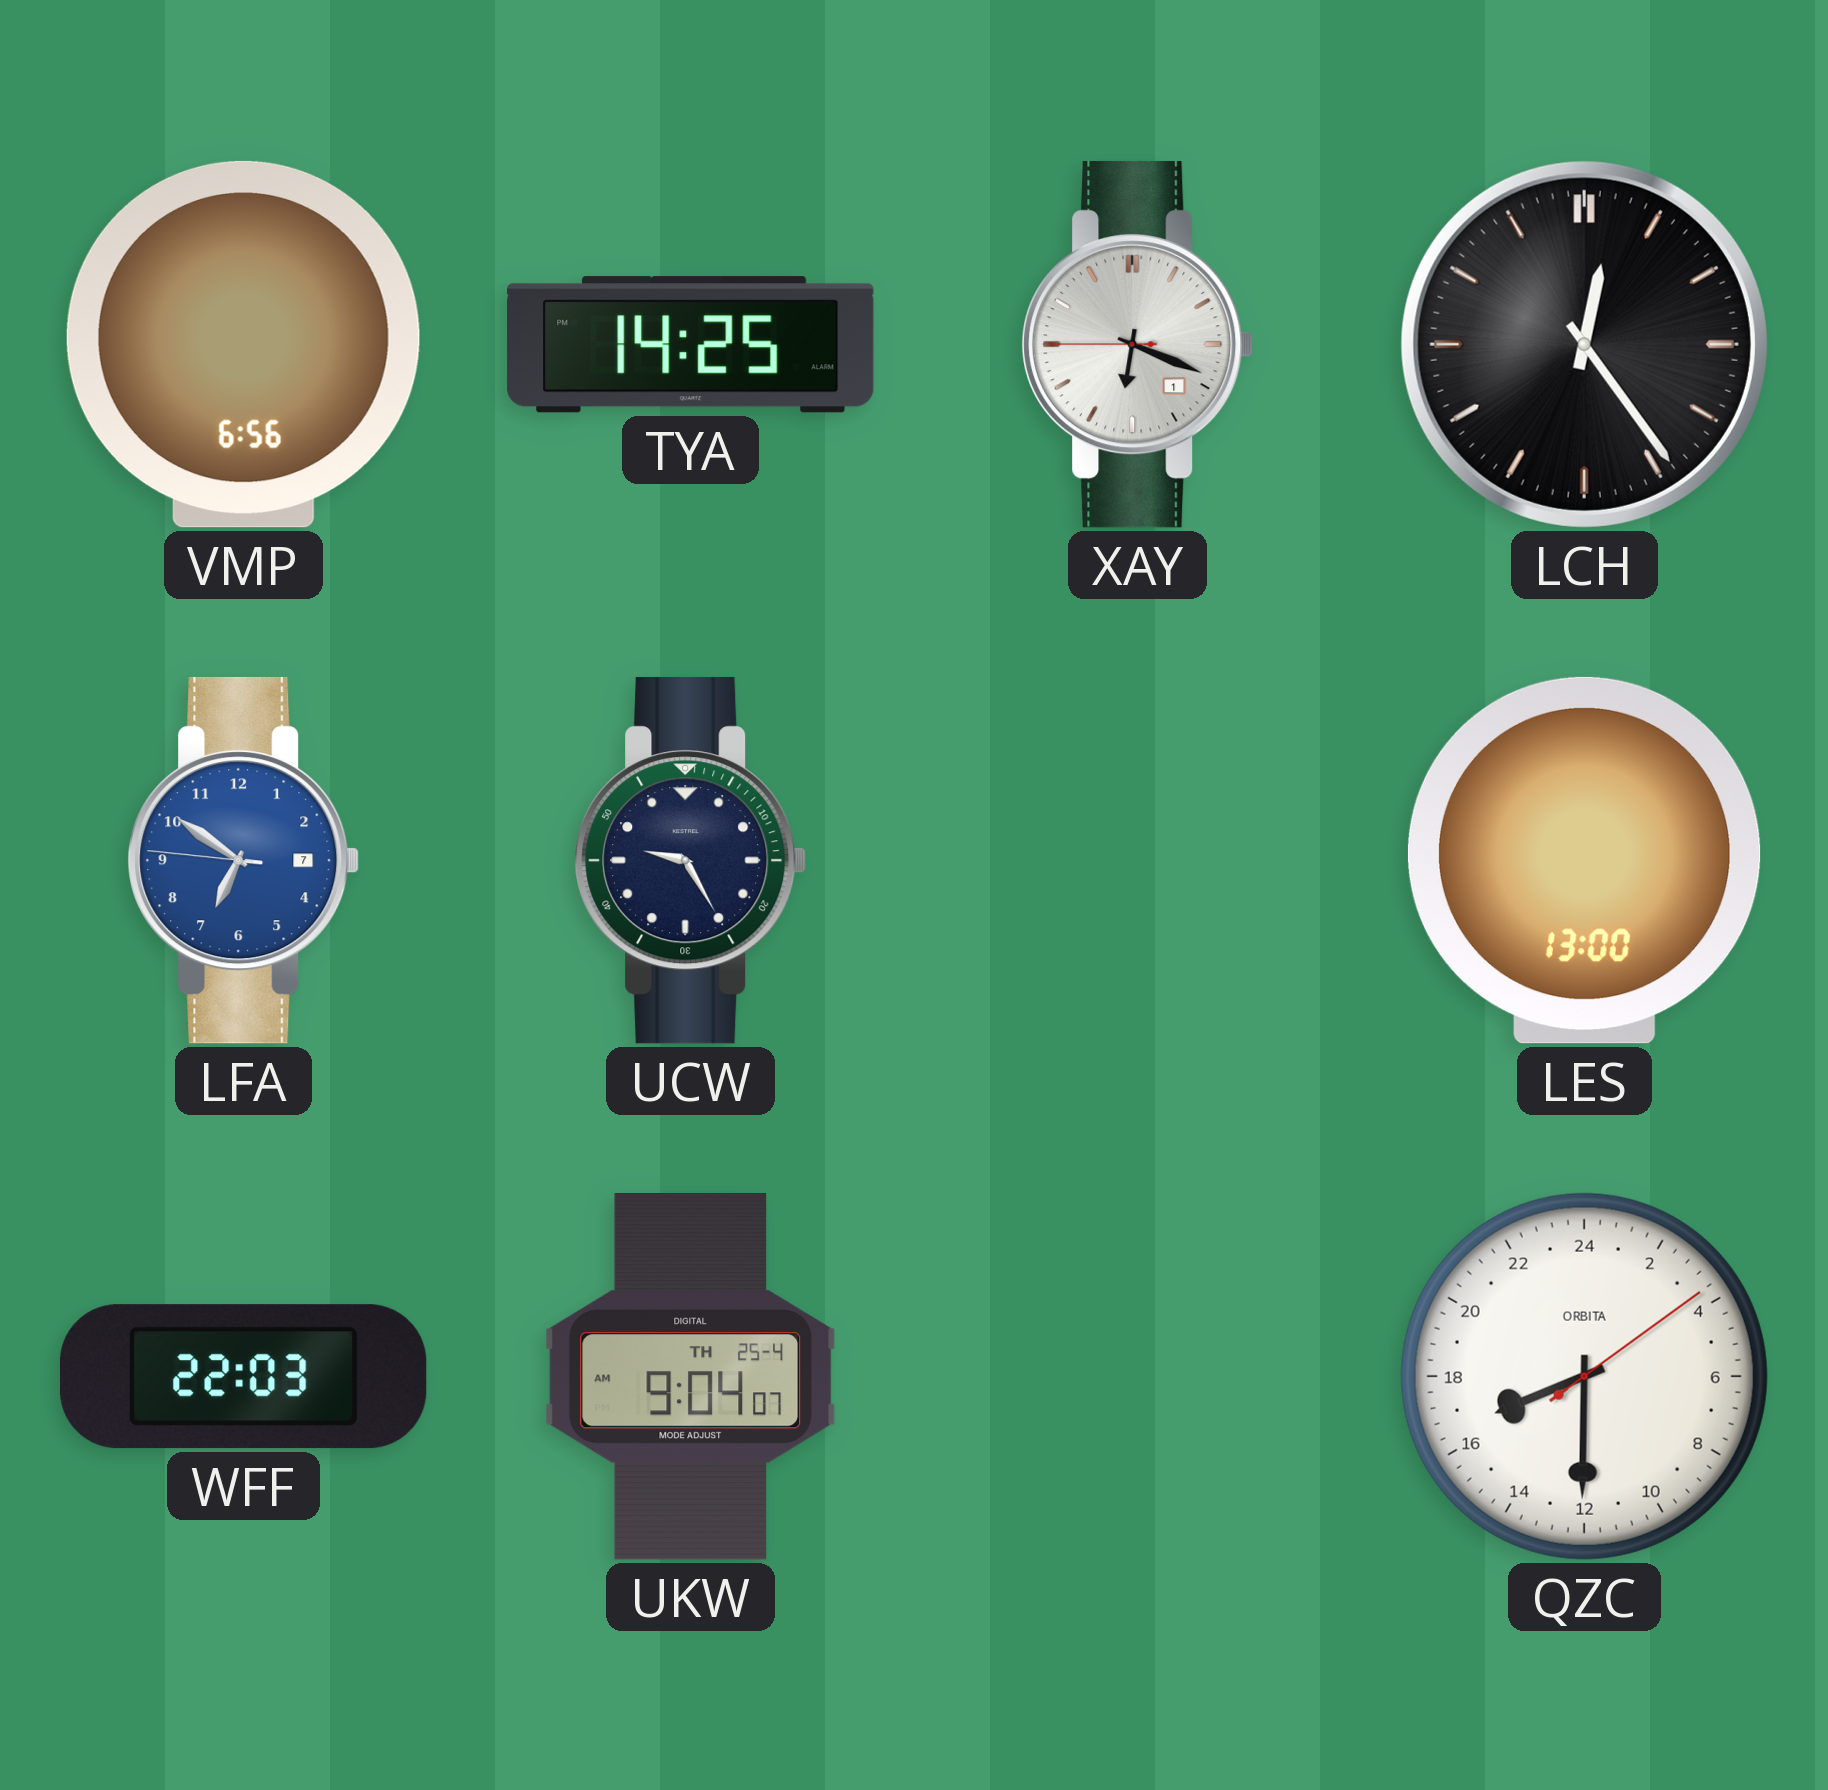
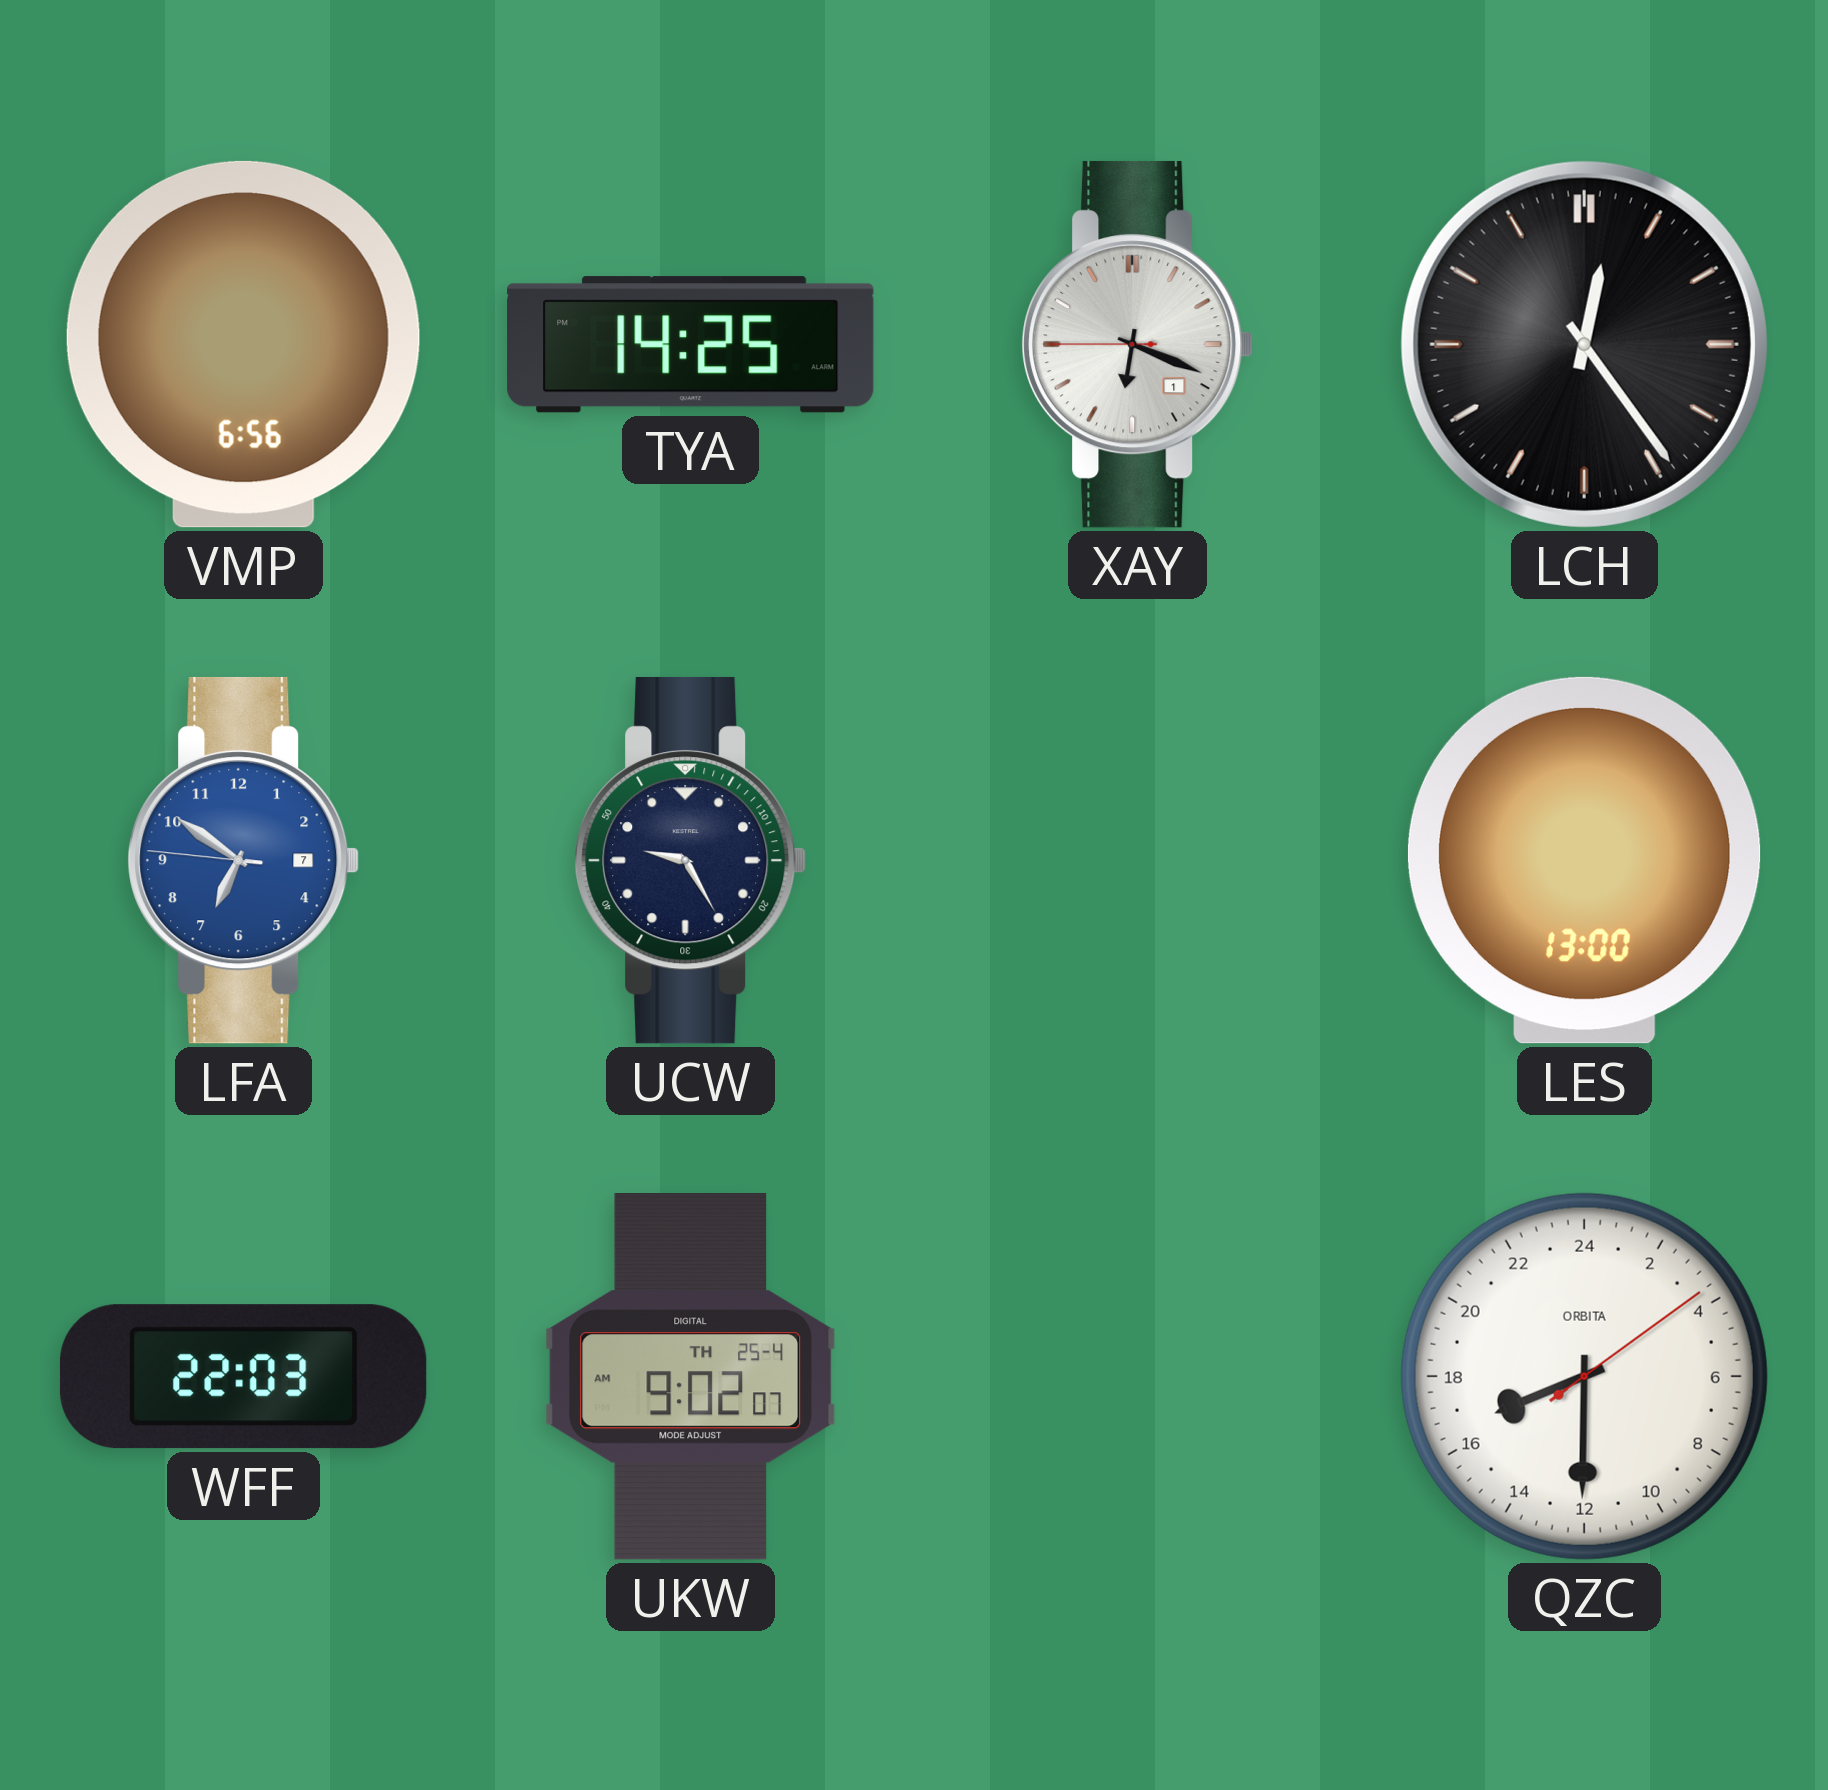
UKW: 9:04 -> 9:02
